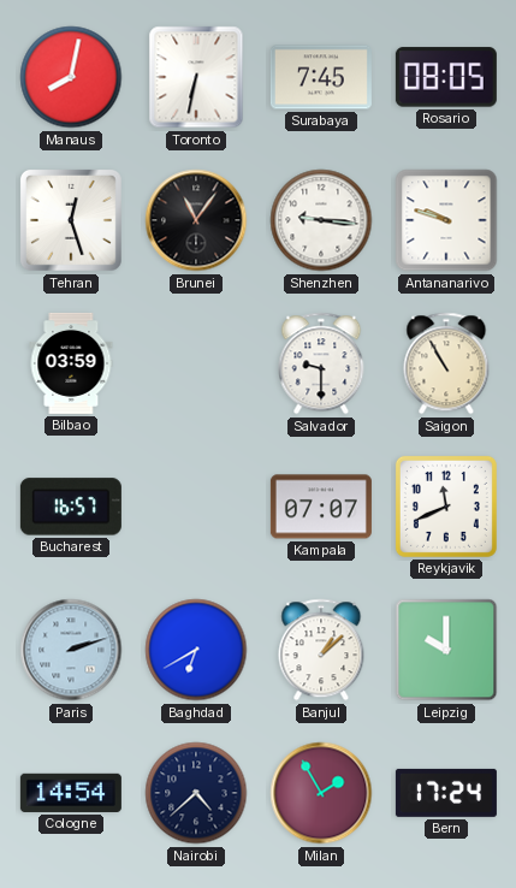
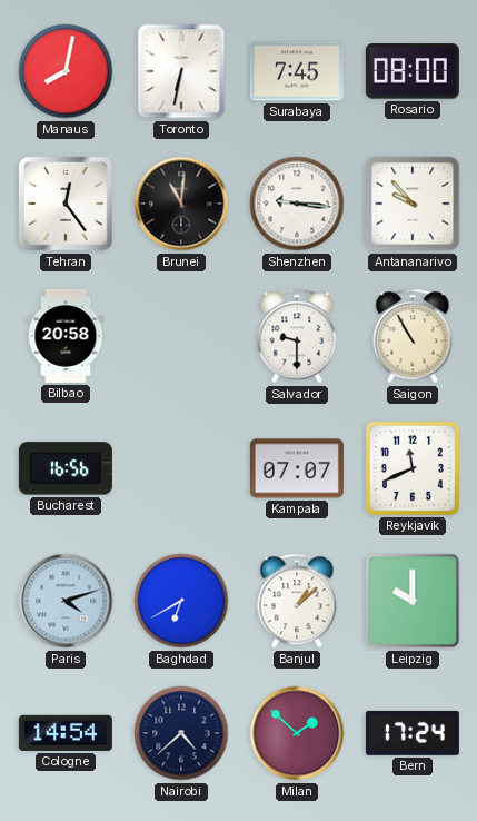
Rosario: 08:05 -> 08:00
Tehran: 12:27 -> 12:24
Brunei: 11:06 -> 11:01
Antananarivo: 9:48 -> 9:53
Bilbao: 03:59 -> 20:58
Bucharest: 16:57 -> 16:56
Paris: 2:12 -> 4:12
Milan: 1:55 -> 1:52
